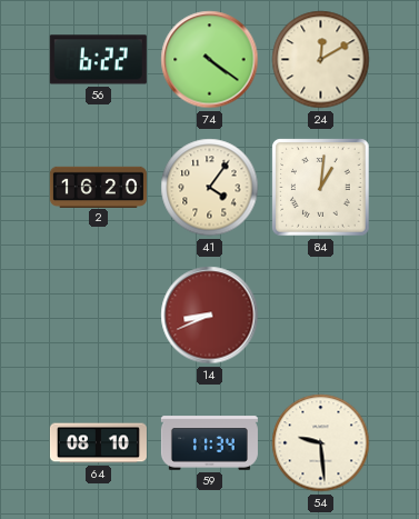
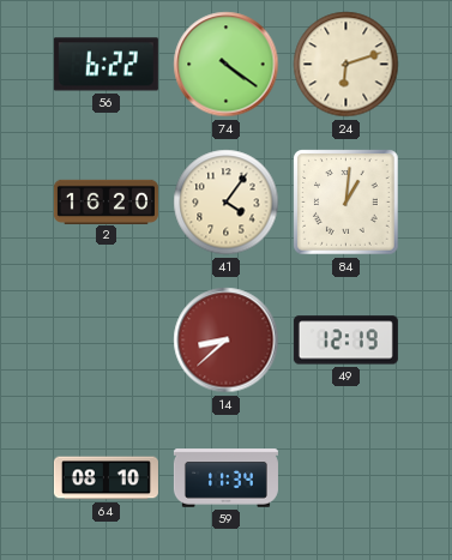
24: 12:10 -> 6:12
14: 8:41 -> 8:38
49: none -> 12:19
54: 9:29 -> none
